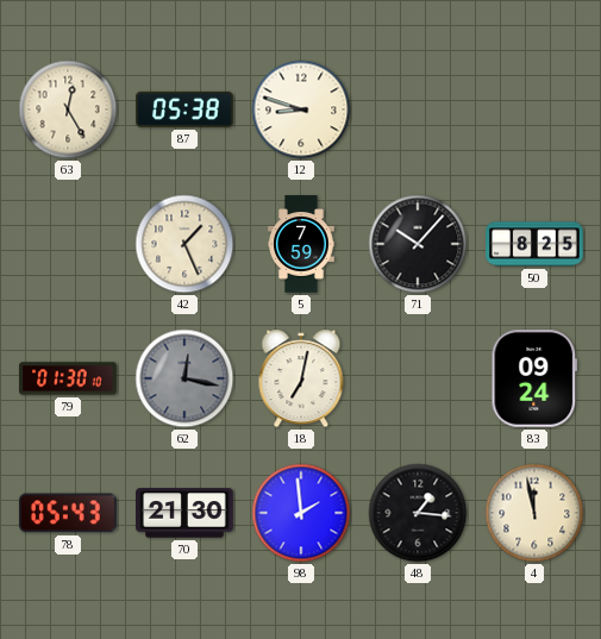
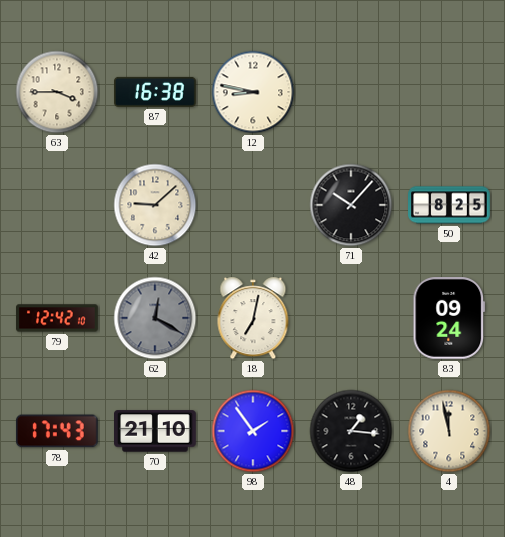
63: 12:25 -> 3:45
87: 05:38 -> 16:38
12: 8:48 -> 8:47
42: 1:26 -> 9:08
5: 7:59 -> none
79: 01:30 -> 12:42
62: 12:17 -> 12:20
78: 05:43 -> 17:43
70: 21:30 -> 21:10
98: 1:59 -> 1:54
